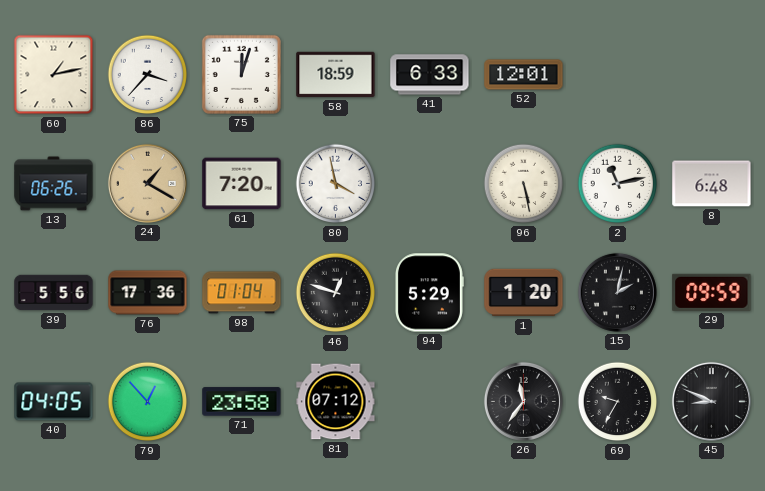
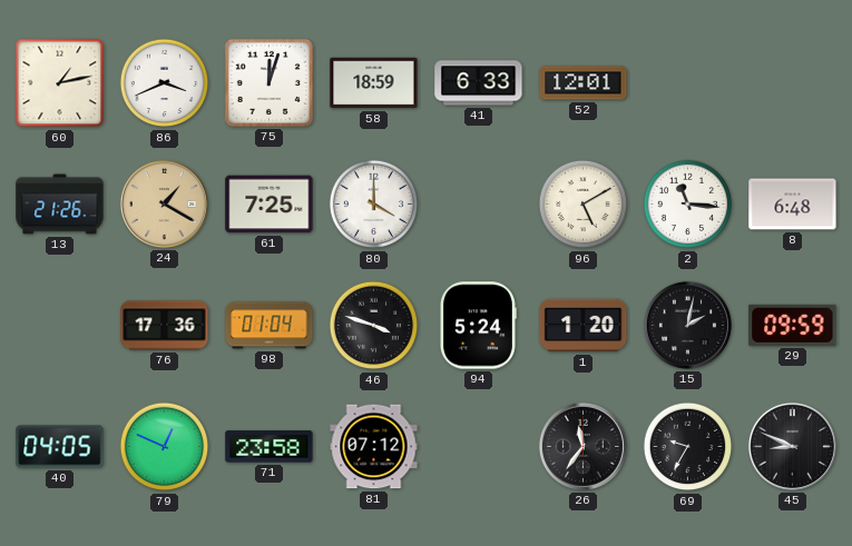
86: 3:37 -> 3:41
13: 06:26 -> 21:26
61: 7:20 -> 7:25
80: 3:58 -> 4:00
96: 5:28 -> 5:10
2: 11:13 -> 11:16
39: 5:56 -> none
46: 12:48 -> 3:48
94: 5:29 -> 5:24
79: 12:53 -> 12:49
